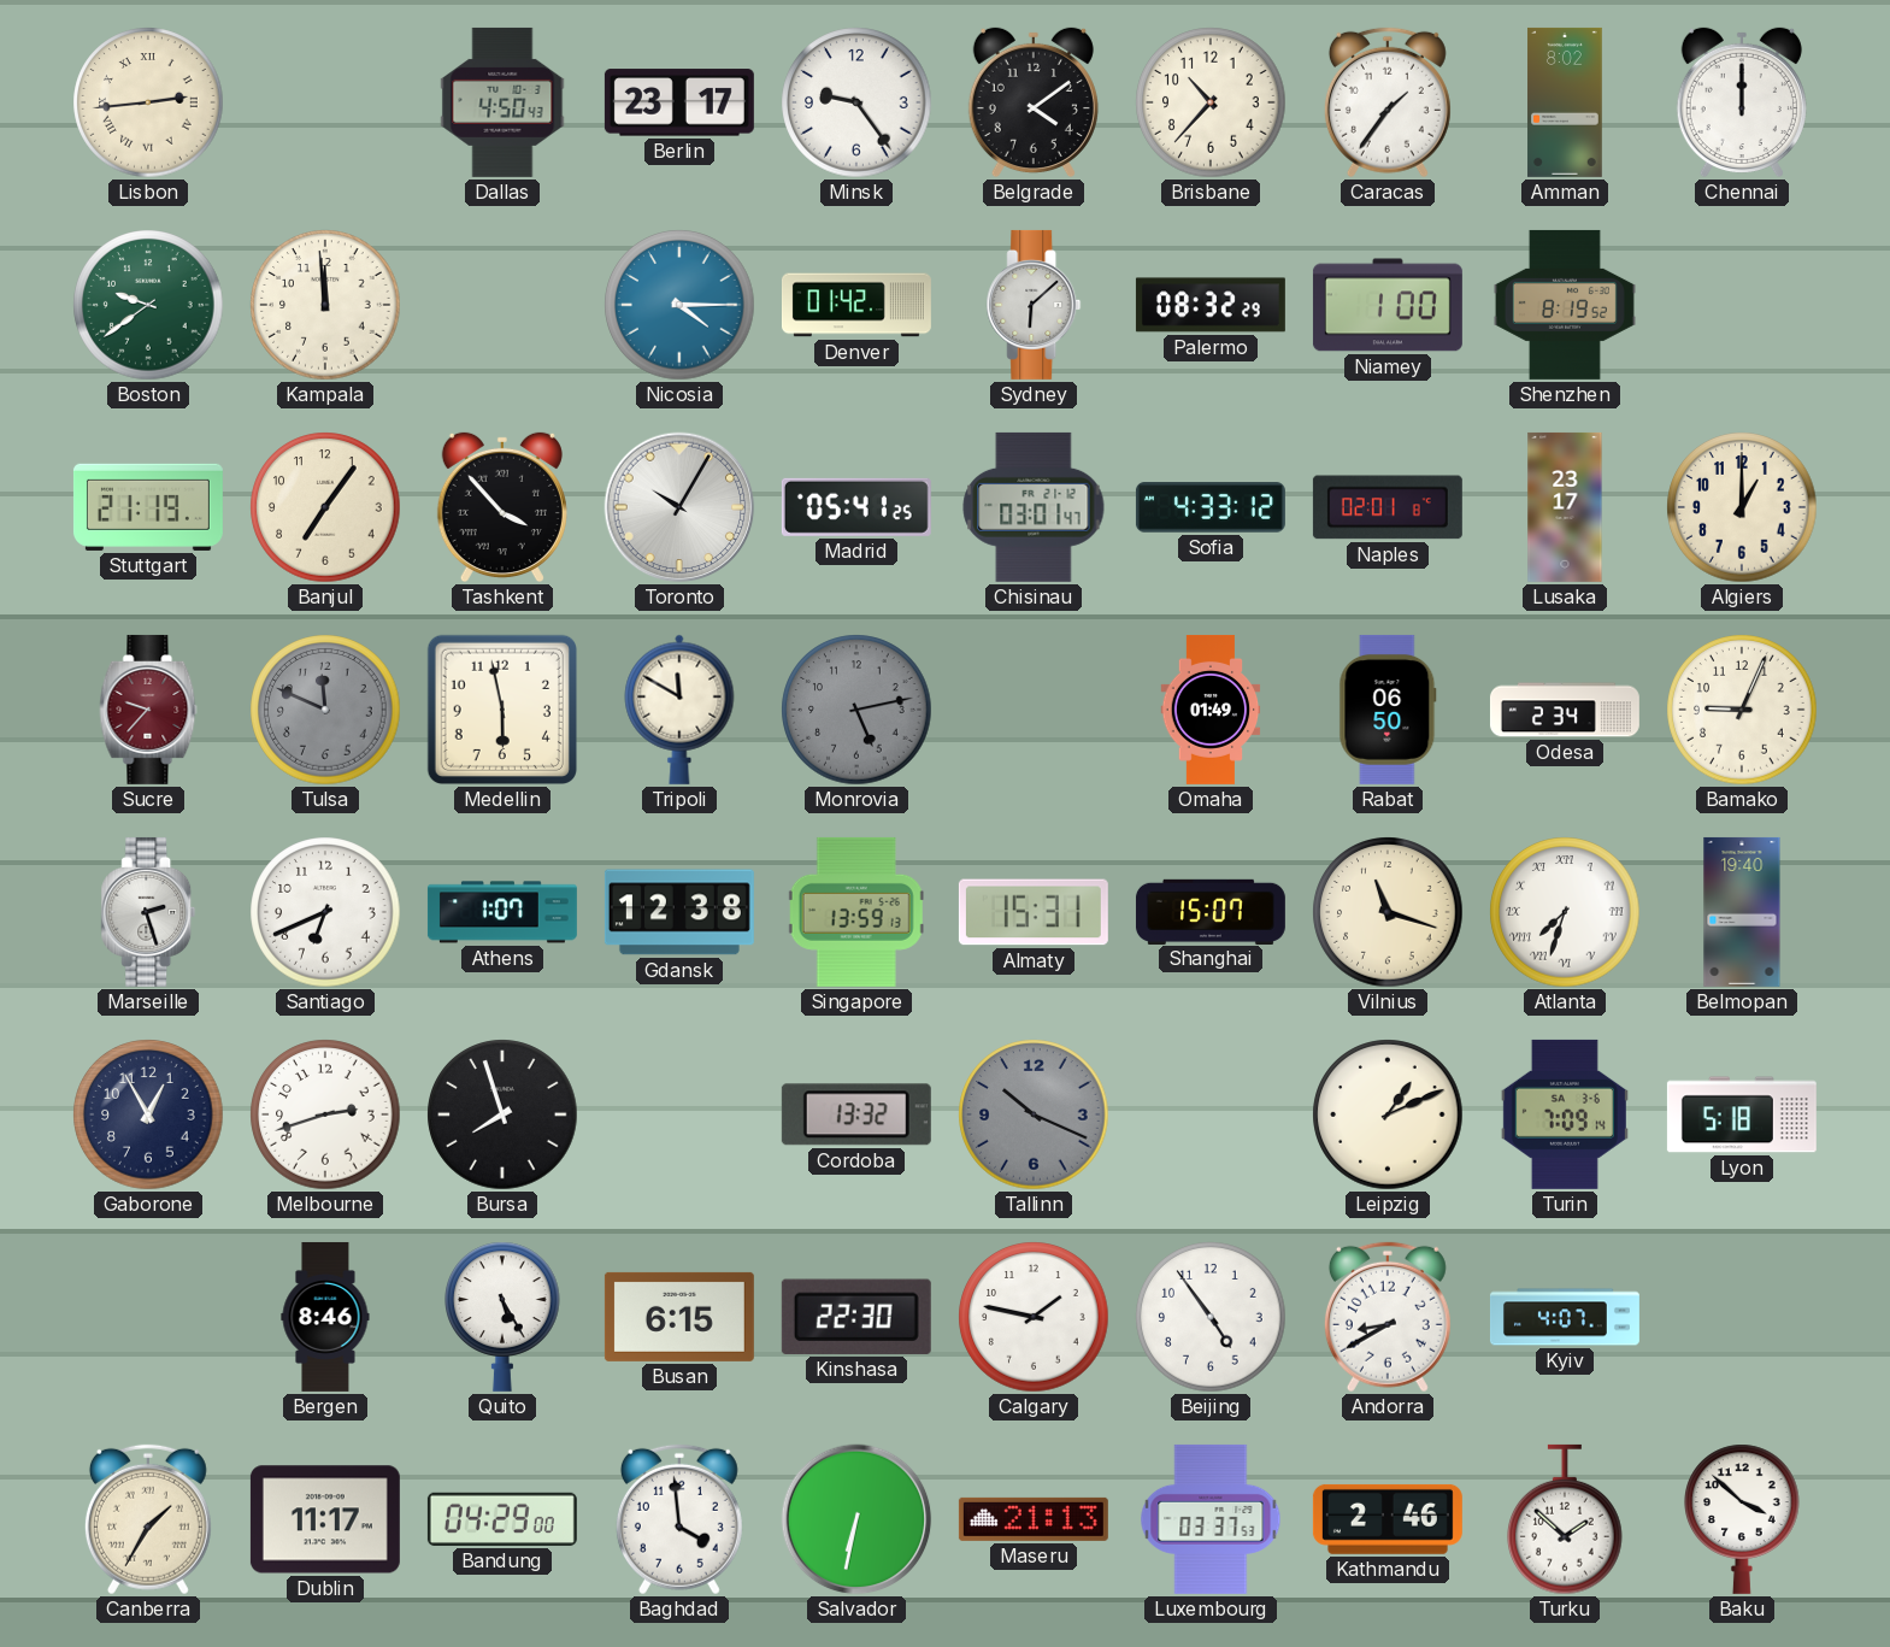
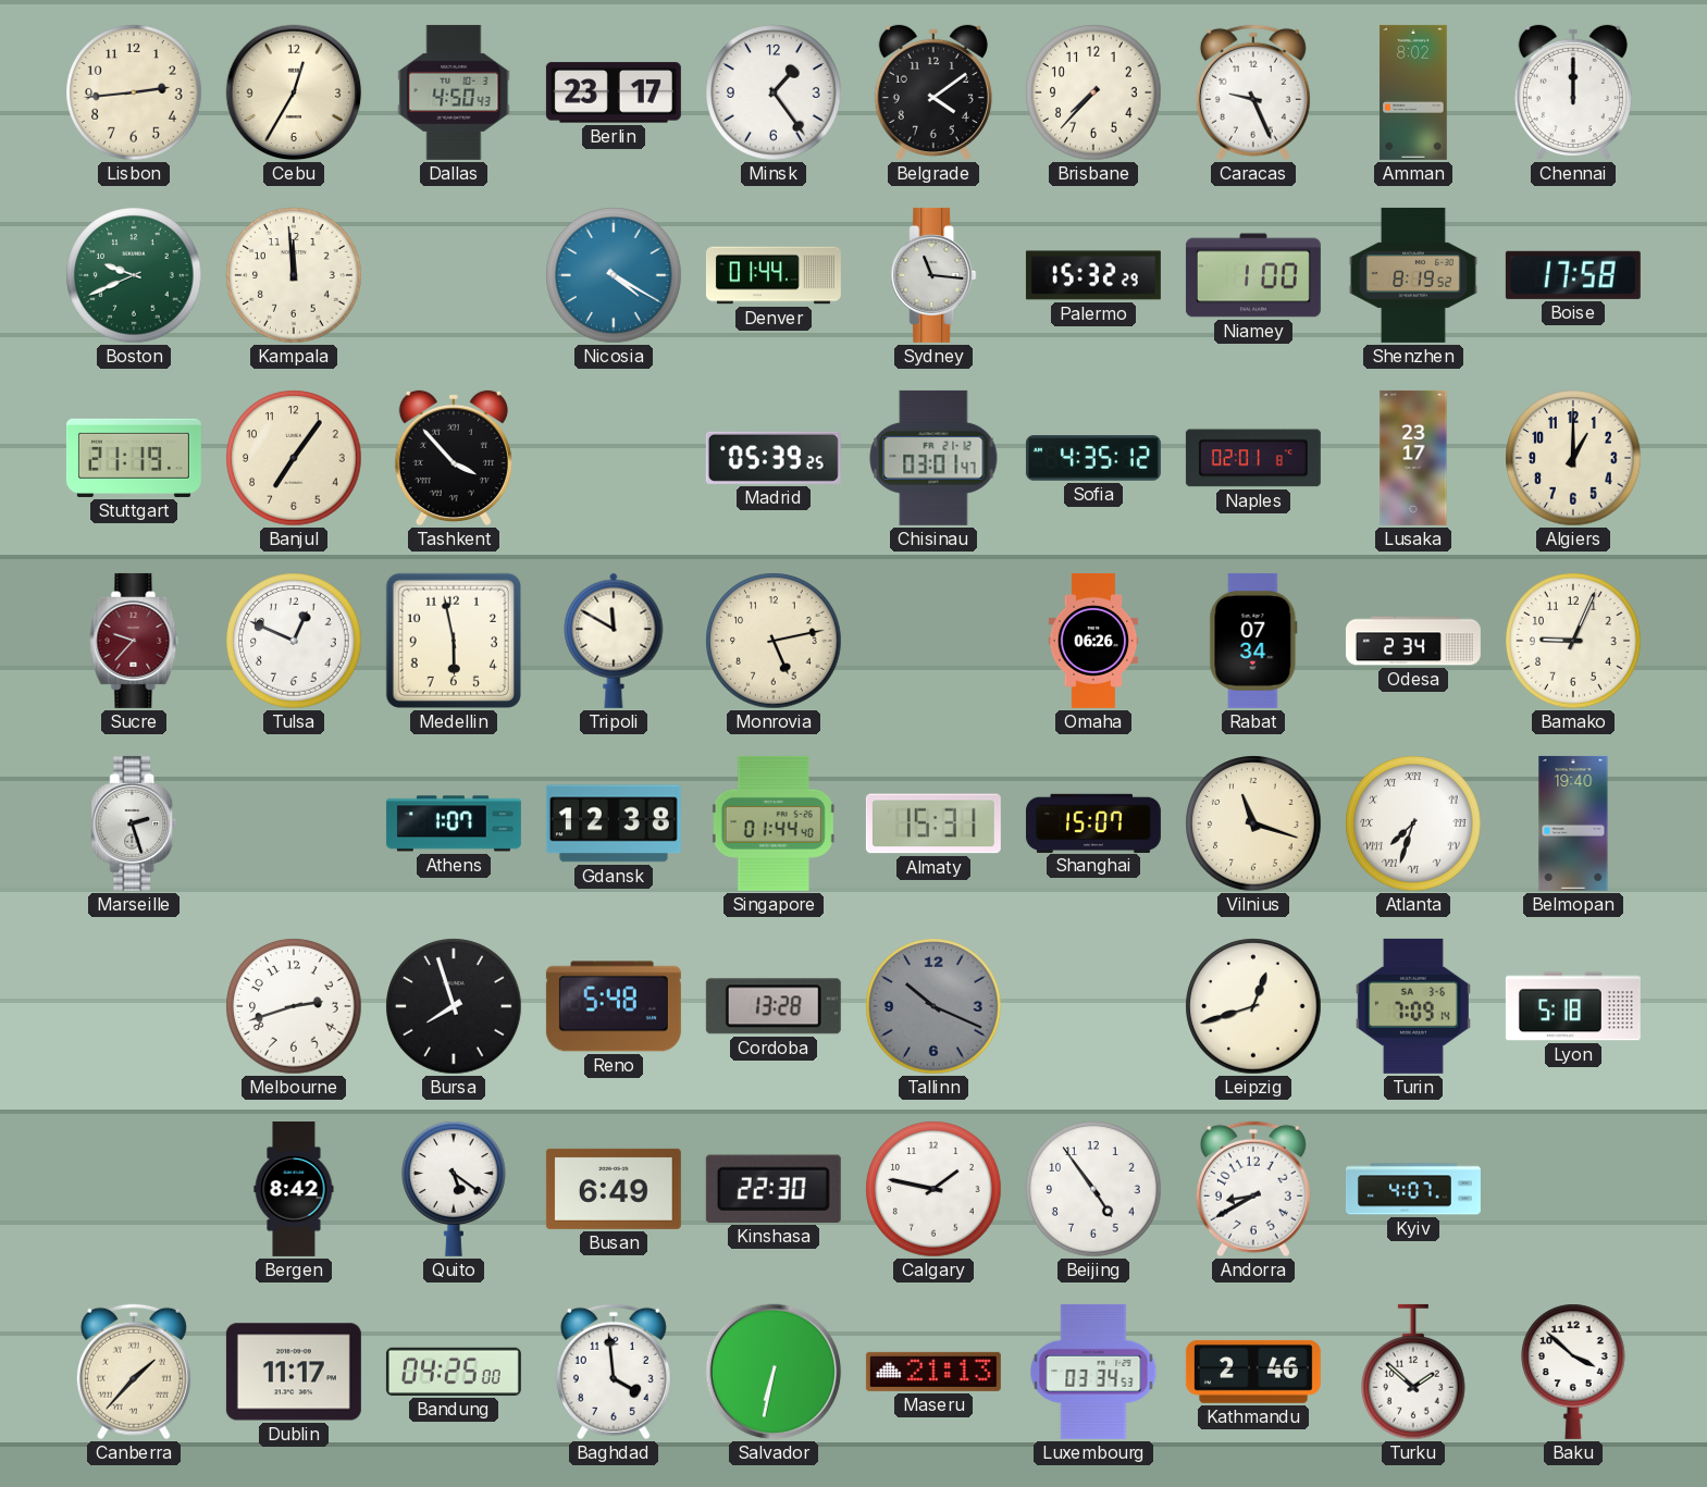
Lisbon numerals: Roman -> Arabic
Cebu: none -> 12:35
Minsk: 9:24 -> 1:24
Brisbane: 10:37 -> 7:37
Caracas: 1:36 -> 9:26
Boston: 9:39 -> 9:41
Nicosia: 4:15 -> 4:20
Denver: 01:42 -> 01:44
Sydney: 6:08 -> 11:16
Palermo: 08:32 -> 15:32
Boise: none -> 17:58
Toronto: 10:05 -> none
Madrid: 05:41 -> 05:39
Sofia: 4:33 -> 4:35
Tulsa: 11:49 -> 12:49
Tulsa dial: grey -> white
Monrovia dial: grey -> cream
Omaha: 01:49 -> 06:26
Rabat: 06:50 -> 07:34
Santiago: 6:41 -> none
Singapore: 13:59 -> 01:44
Gaborone: 12:55 -> none
Reno: none -> 5:48
Cordoba: 13:32 -> 13:28
Leipzig: 1:11 -> 12:42
Bergen: 8:46 -> 8:42
Quito: 5:25 -> 5:21
Busan: 6:15 -> 6:49
Canberra: 1:35 -> 1:37
Bandung: 04:29 -> 04:25
Luxembourg: 03:37 -> 03:34
